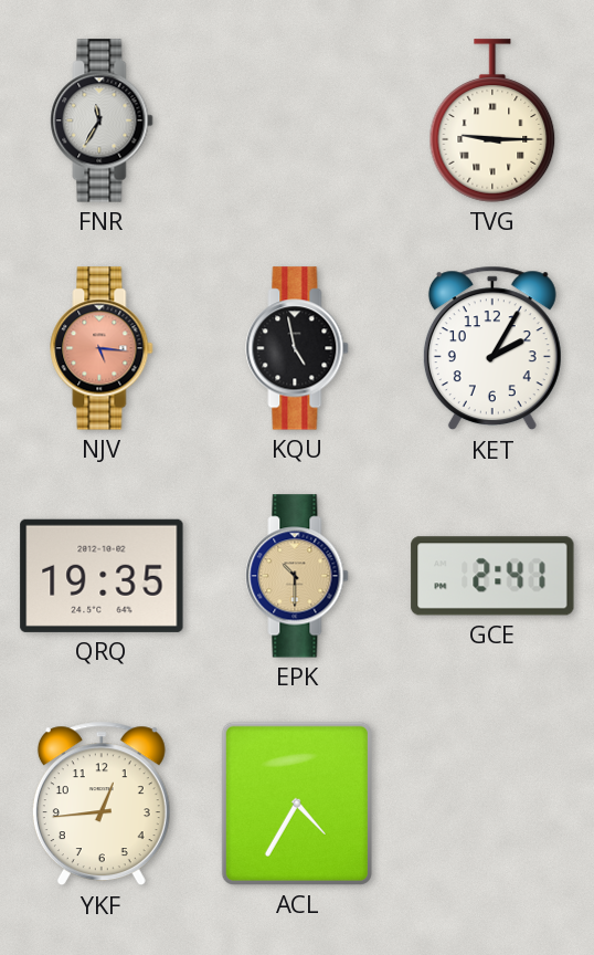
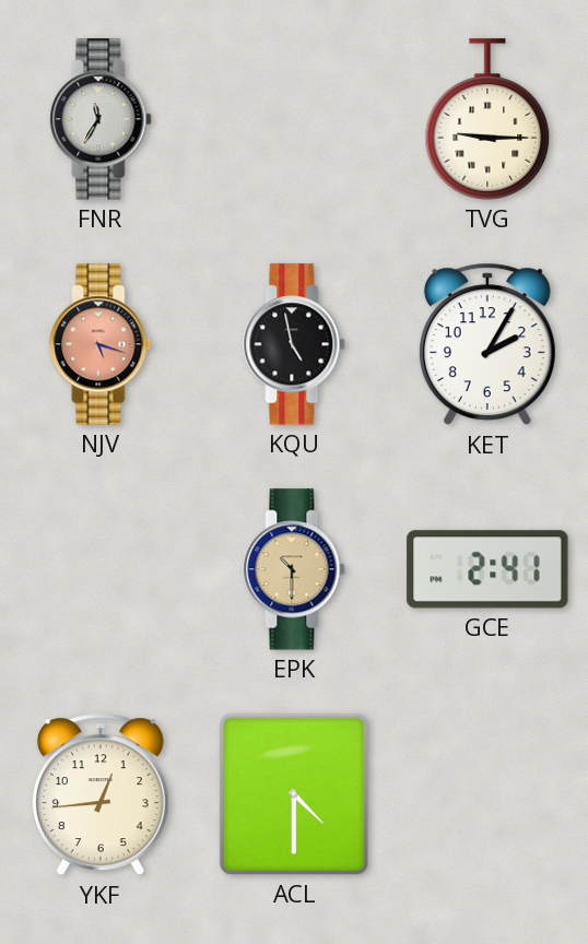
NJV: 5:16 -> 5:18
QRQ: 19:35 -> none
ACL: 4:35 -> 4:30
